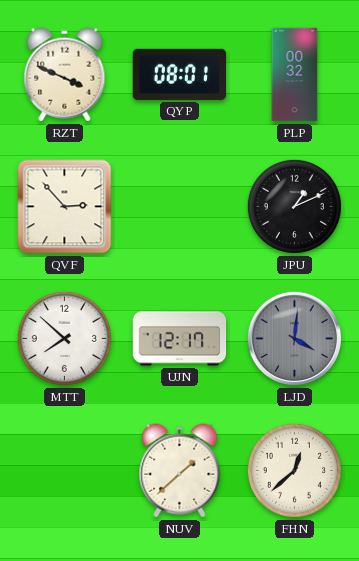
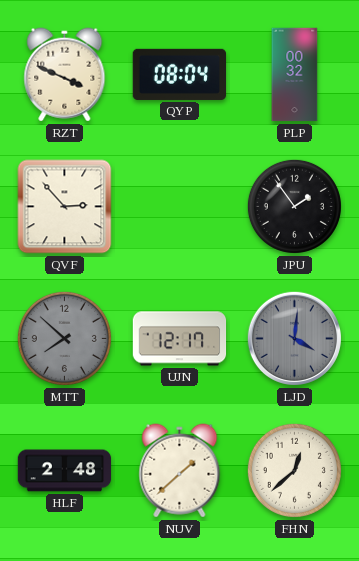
QYP: 08:01 -> 08:04
JPU: 1:11 -> 1:54
MTT dial: white -> grey
HLF: none -> 2:48
